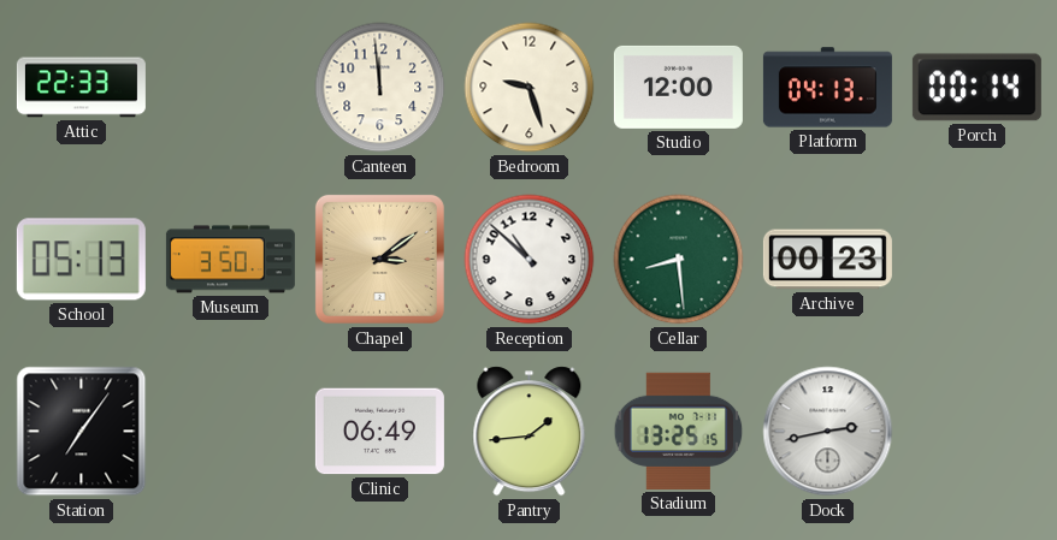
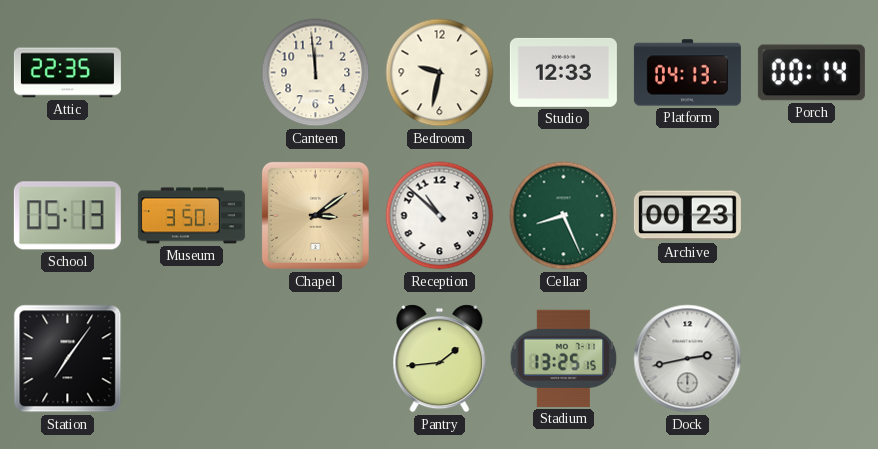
Attic: 22:33 -> 22:35
Bedroom: 9:27 -> 9:32
Studio: 12:00 -> 12:33
Cellar: 8:29 -> 8:26
Clinic: 06:49 -> none
